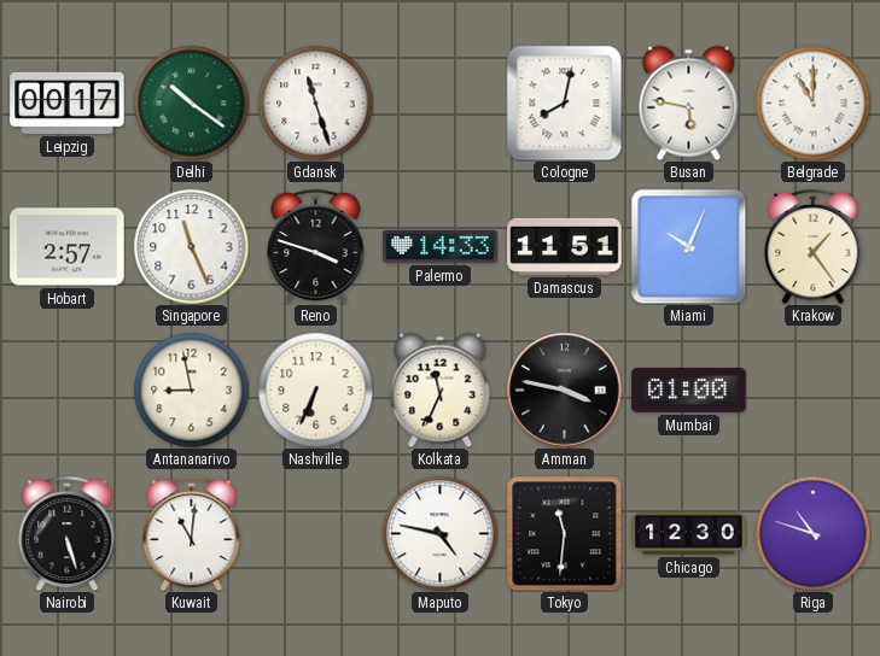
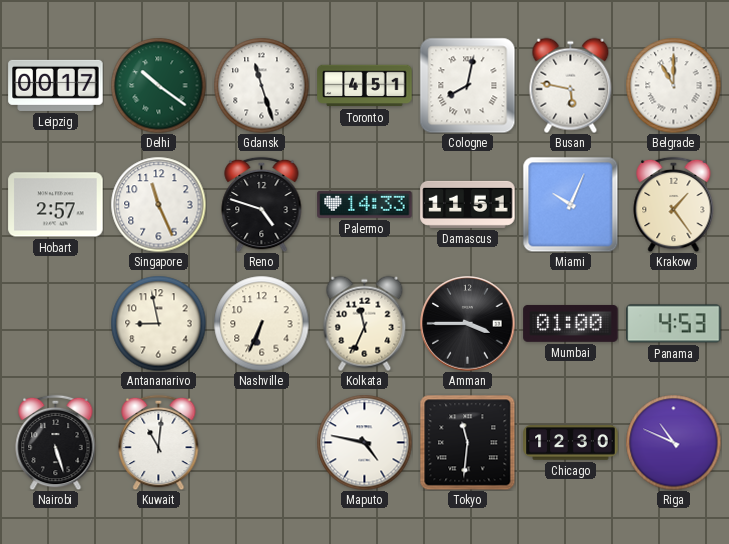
Toronto: none -> 4:51
Reno: 3:48 -> 4:48
Amman: 3:47 -> 3:45
Panama: none -> 4:53
Riga: 10:48 -> 10:49
